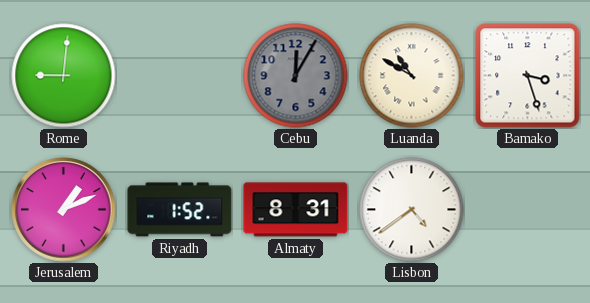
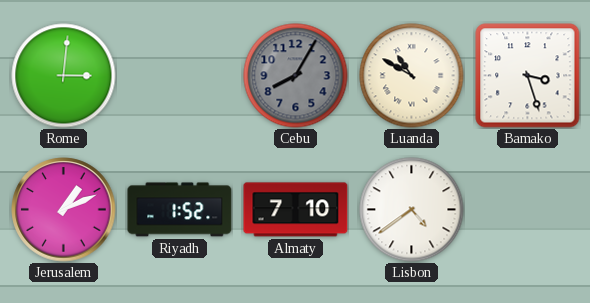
Rome: 9:01 -> 3:01
Cebu: 12:05 -> 8:05
Almaty: 8:31 -> 7:10
